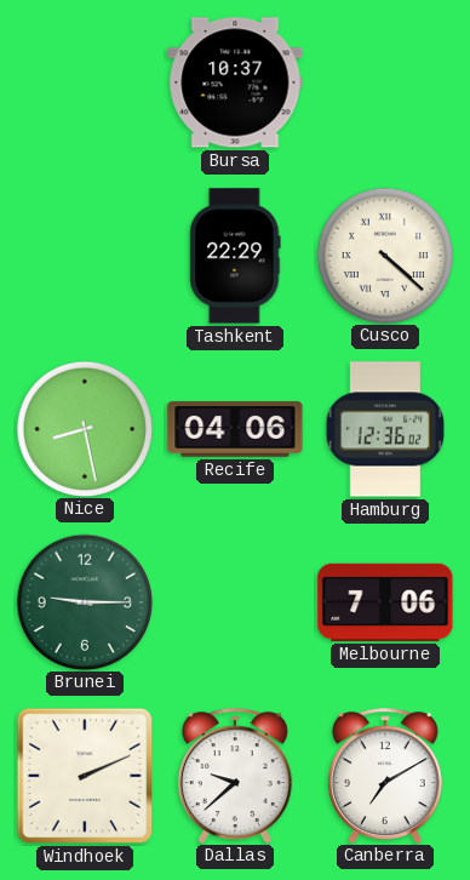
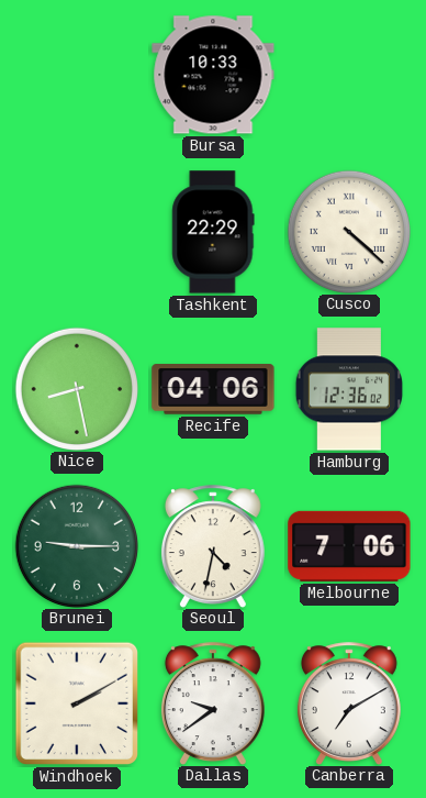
Bursa: 10:37 -> 10:33
Seoul: none -> 4:32
Windhoek: 2:11 -> 2:10
Dallas: 9:38 -> 9:39
